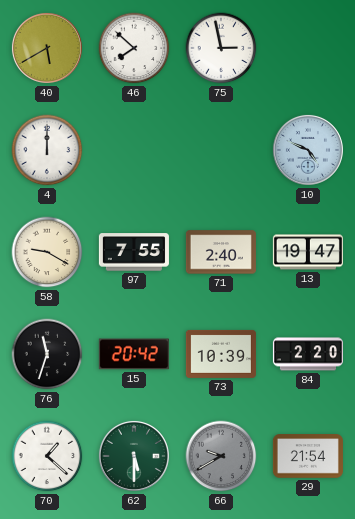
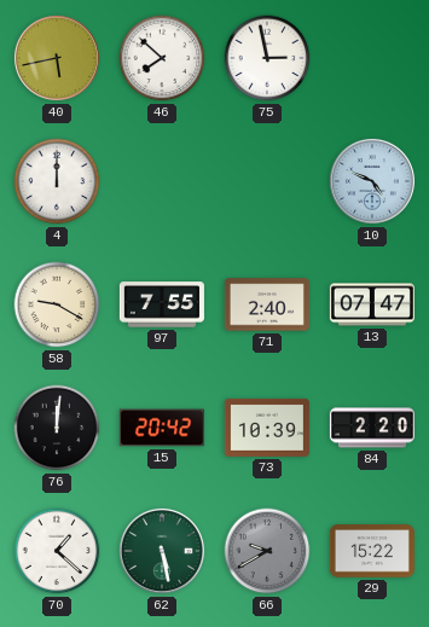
40: 5:40 -> 5:43
13: 19:47 -> 07:47
76: 11:33 -> 12:01
62: 5:30 -> 5:28
29: 21:54 -> 15:22
